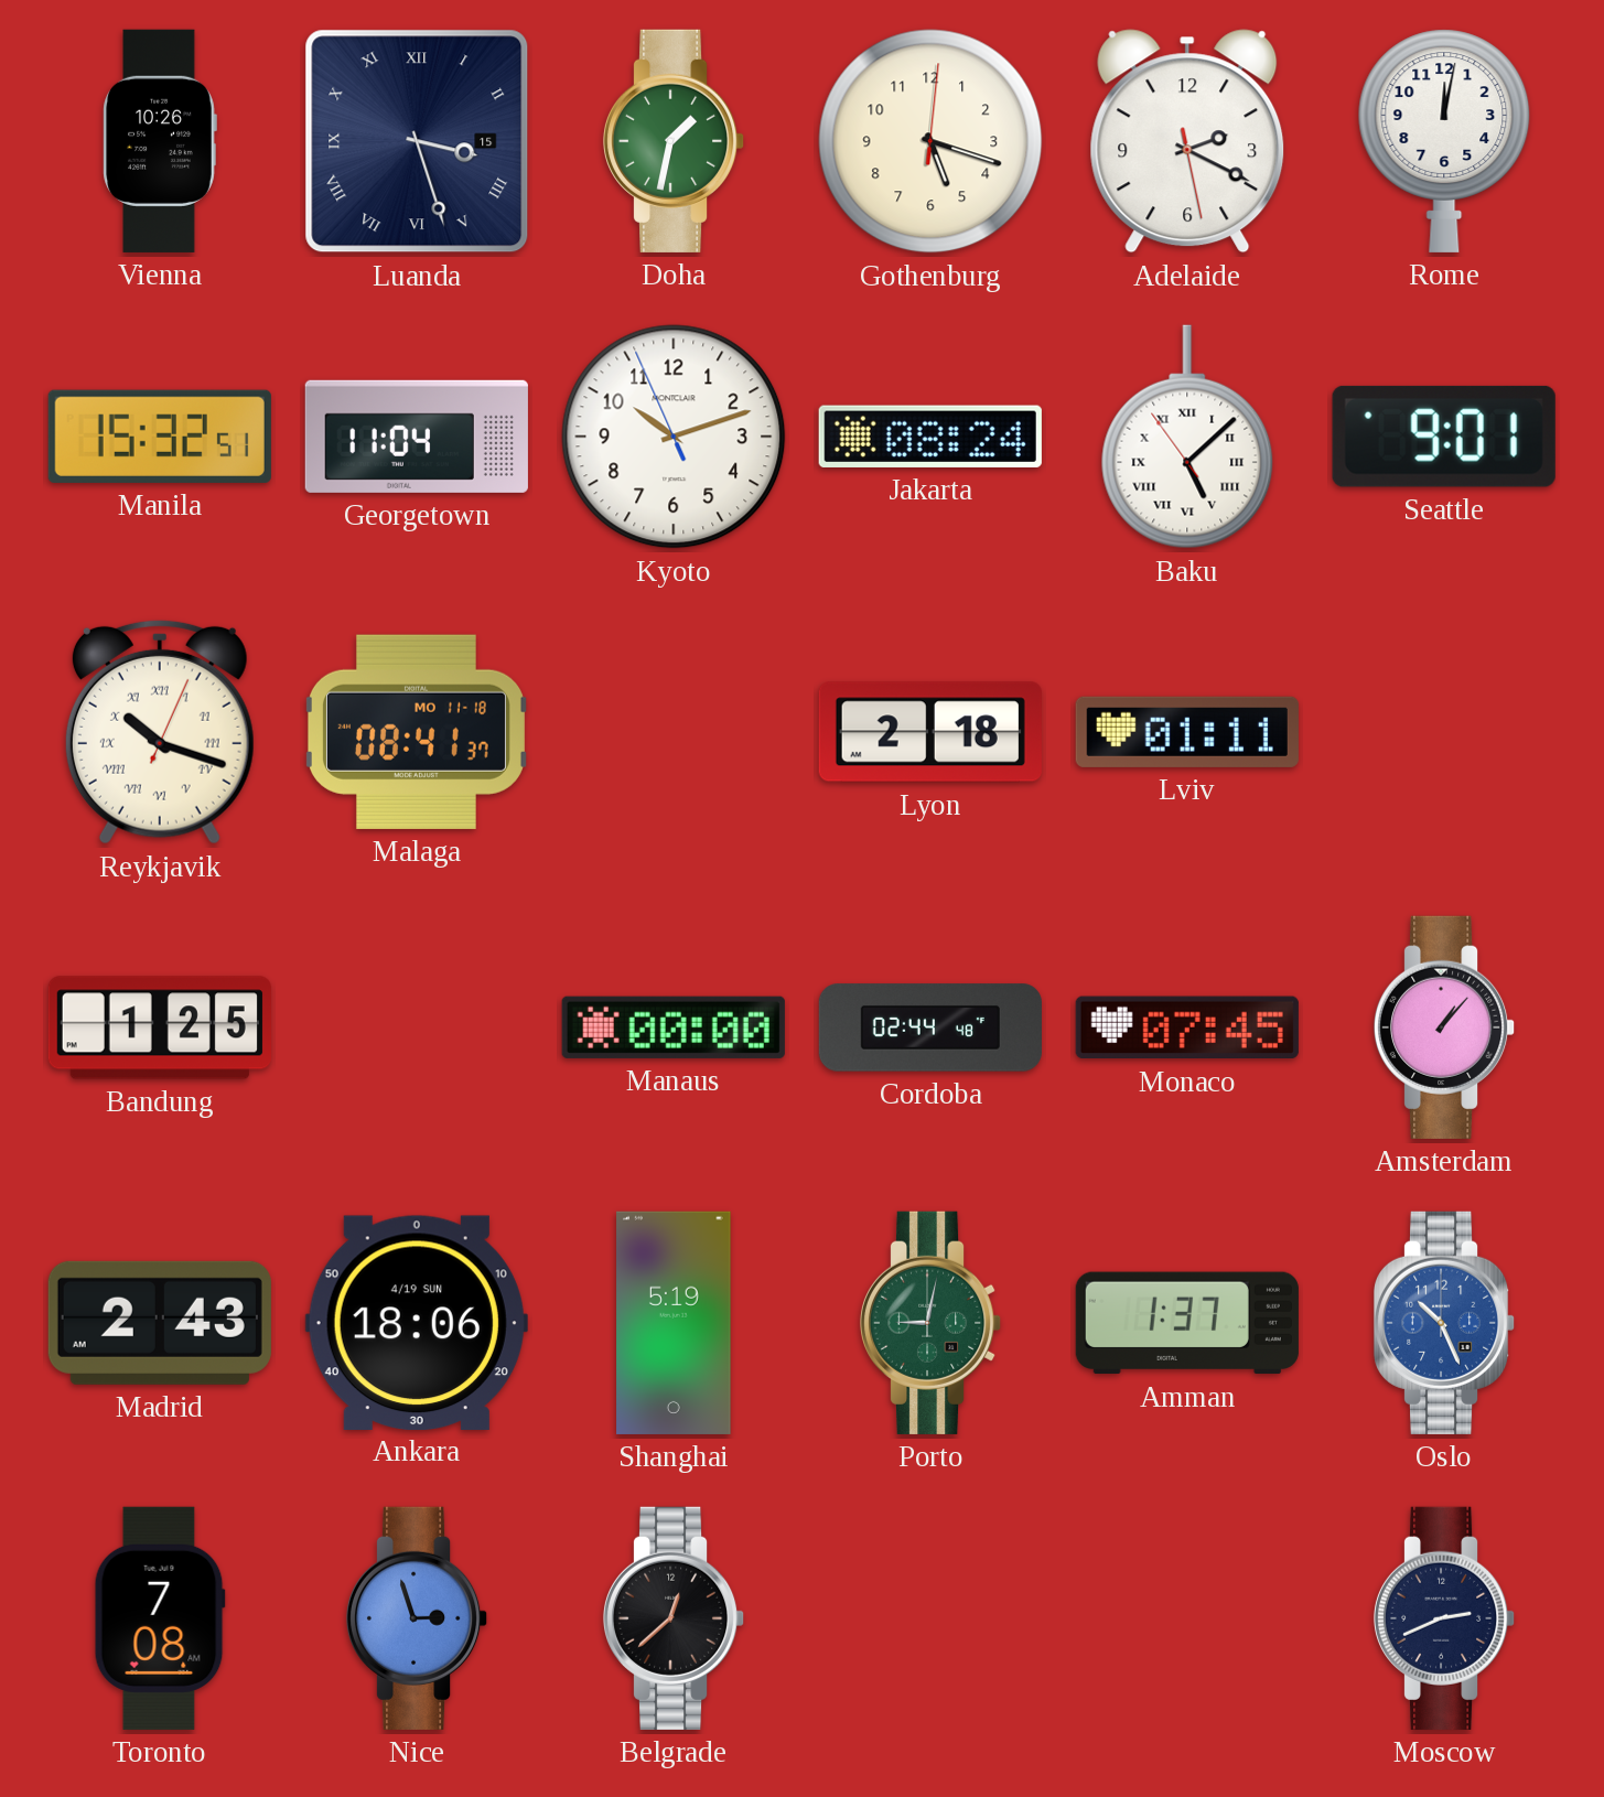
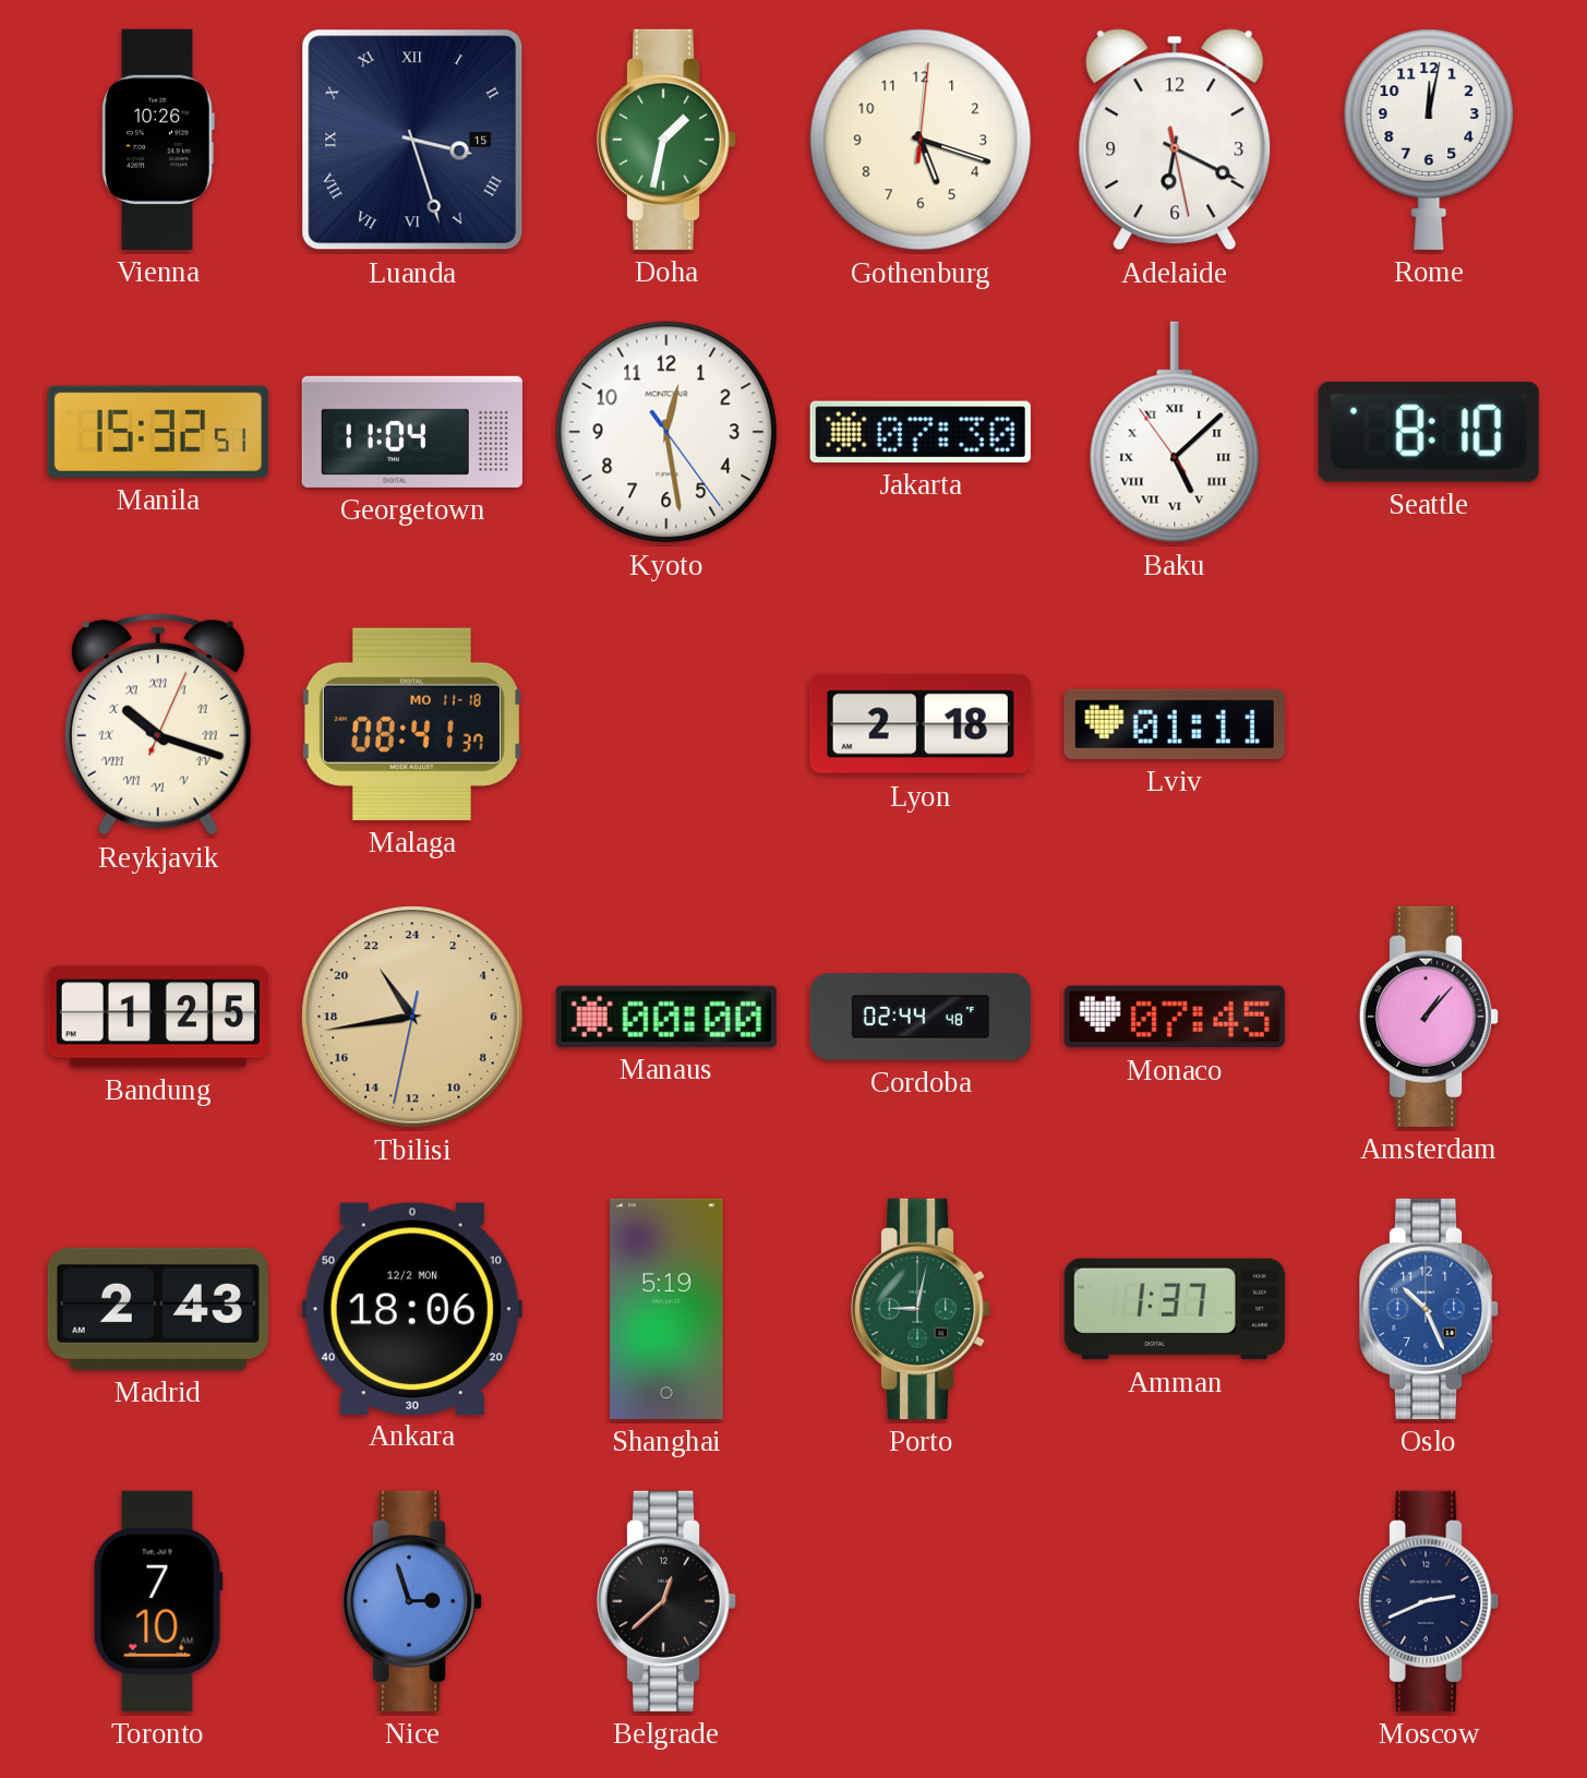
Adelaide: 2:19 -> 6:19
Kyoto: 10:11 -> 12:28
Jakarta: 08:24 -> 07:30
Seattle: 9:01 -> 8:10
Tbilisi: none -> 21:43
Ankara date: 4/19 SUN -> 12/2 MON
Toronto: 7:08 -> 7:10
